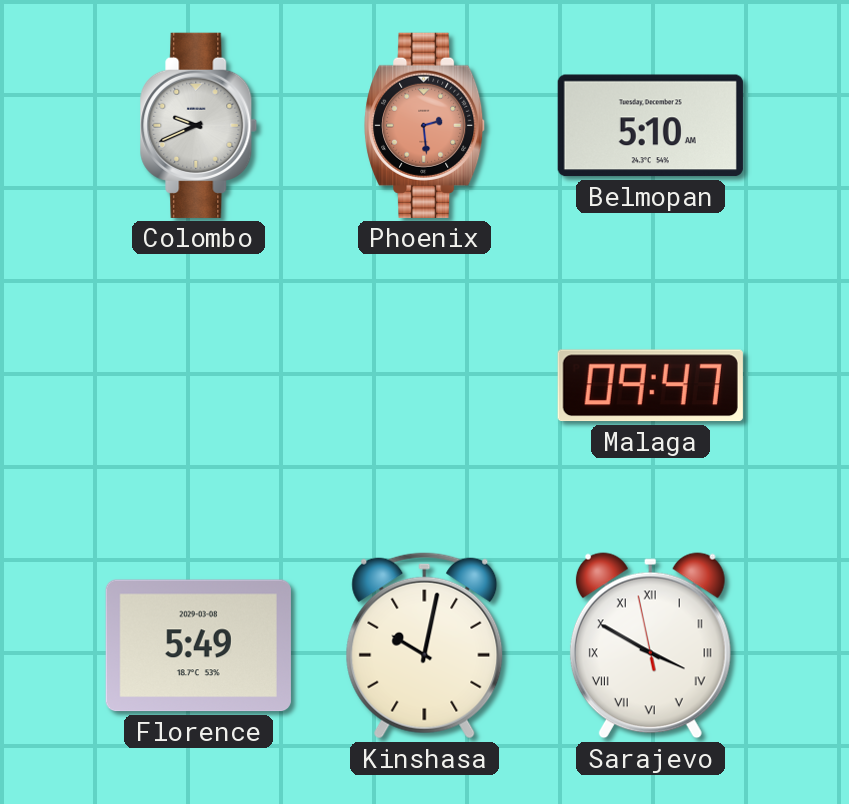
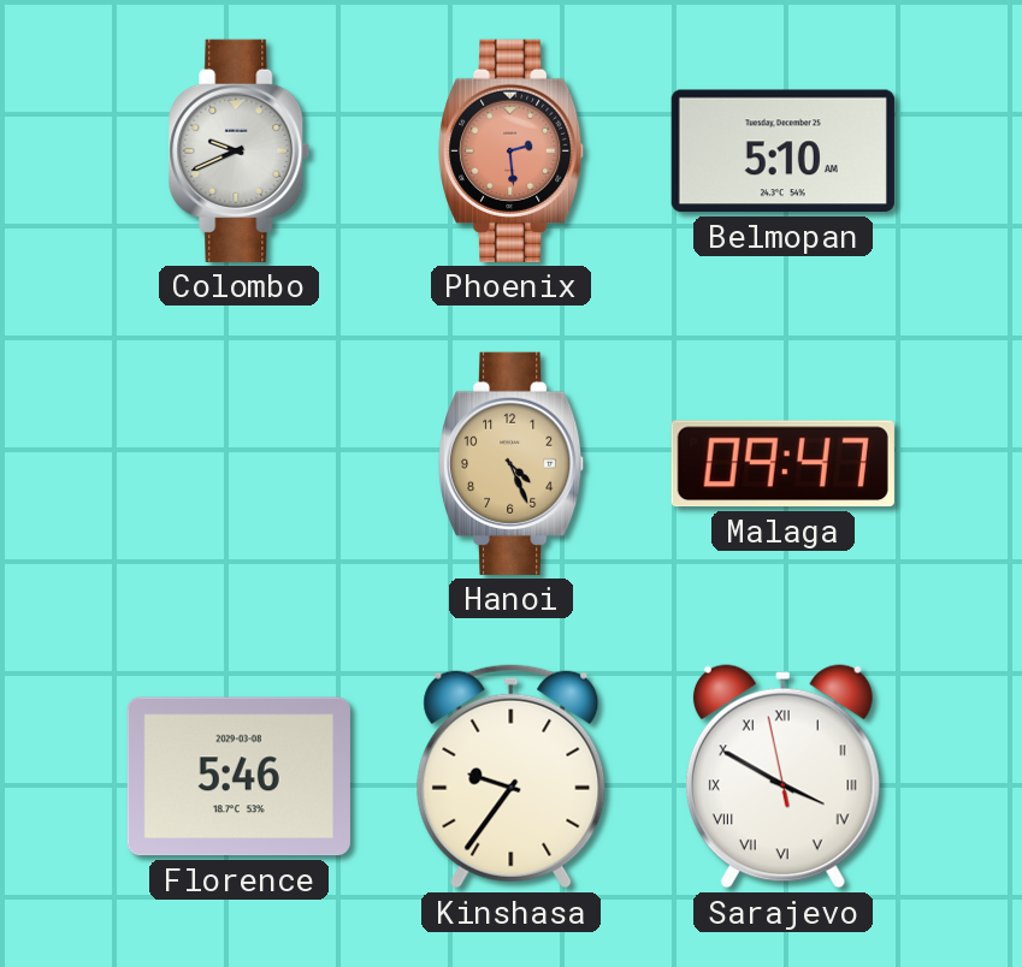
Hanoi: none -> 4:26
Florence: 5:49 -> 5:46
Kinshasa: 10:02 -> 9:36
